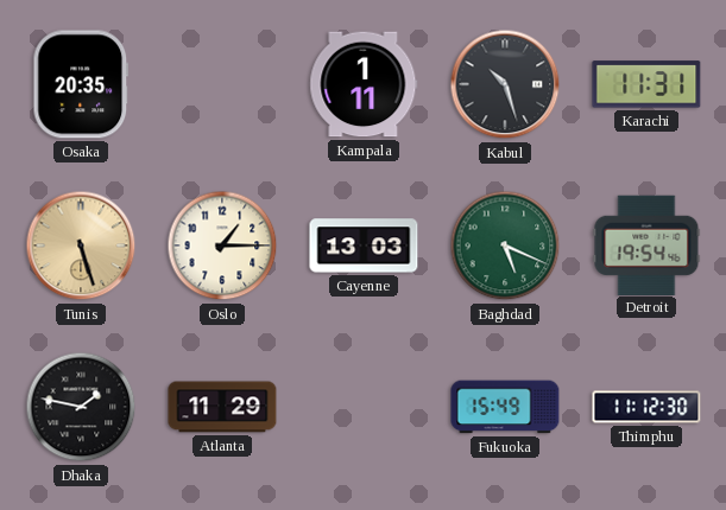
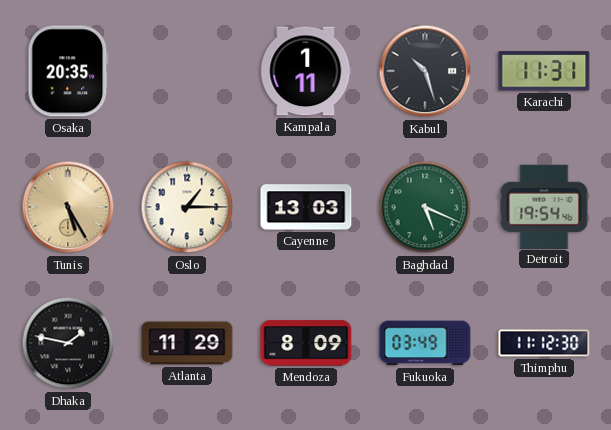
Tunis: 5:27 -> 5:25
Mendoza: none -> 8:09
Fukuoka: 15:49 -> 03:49
